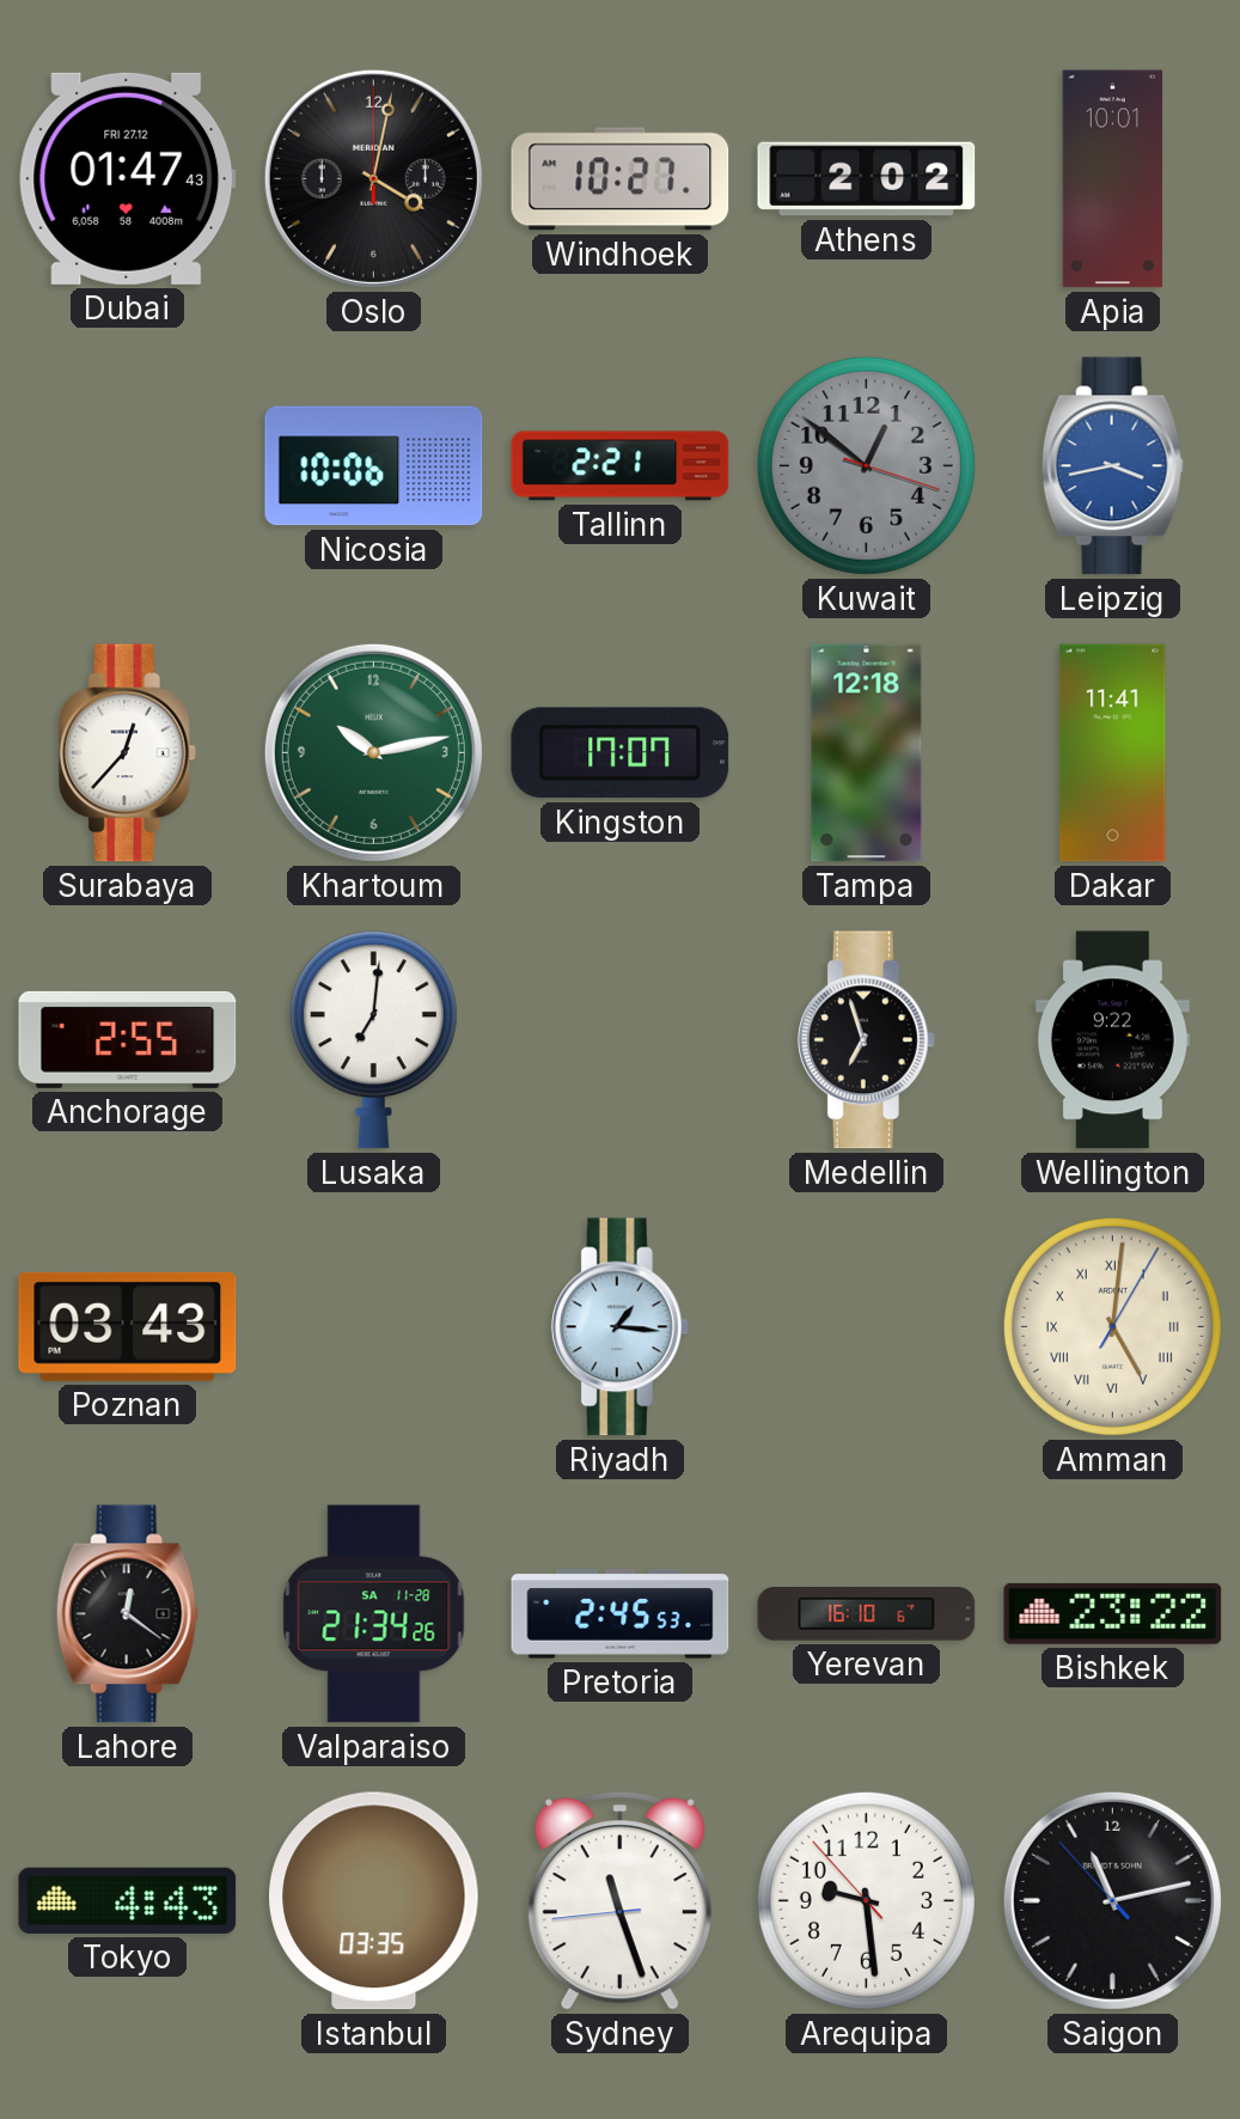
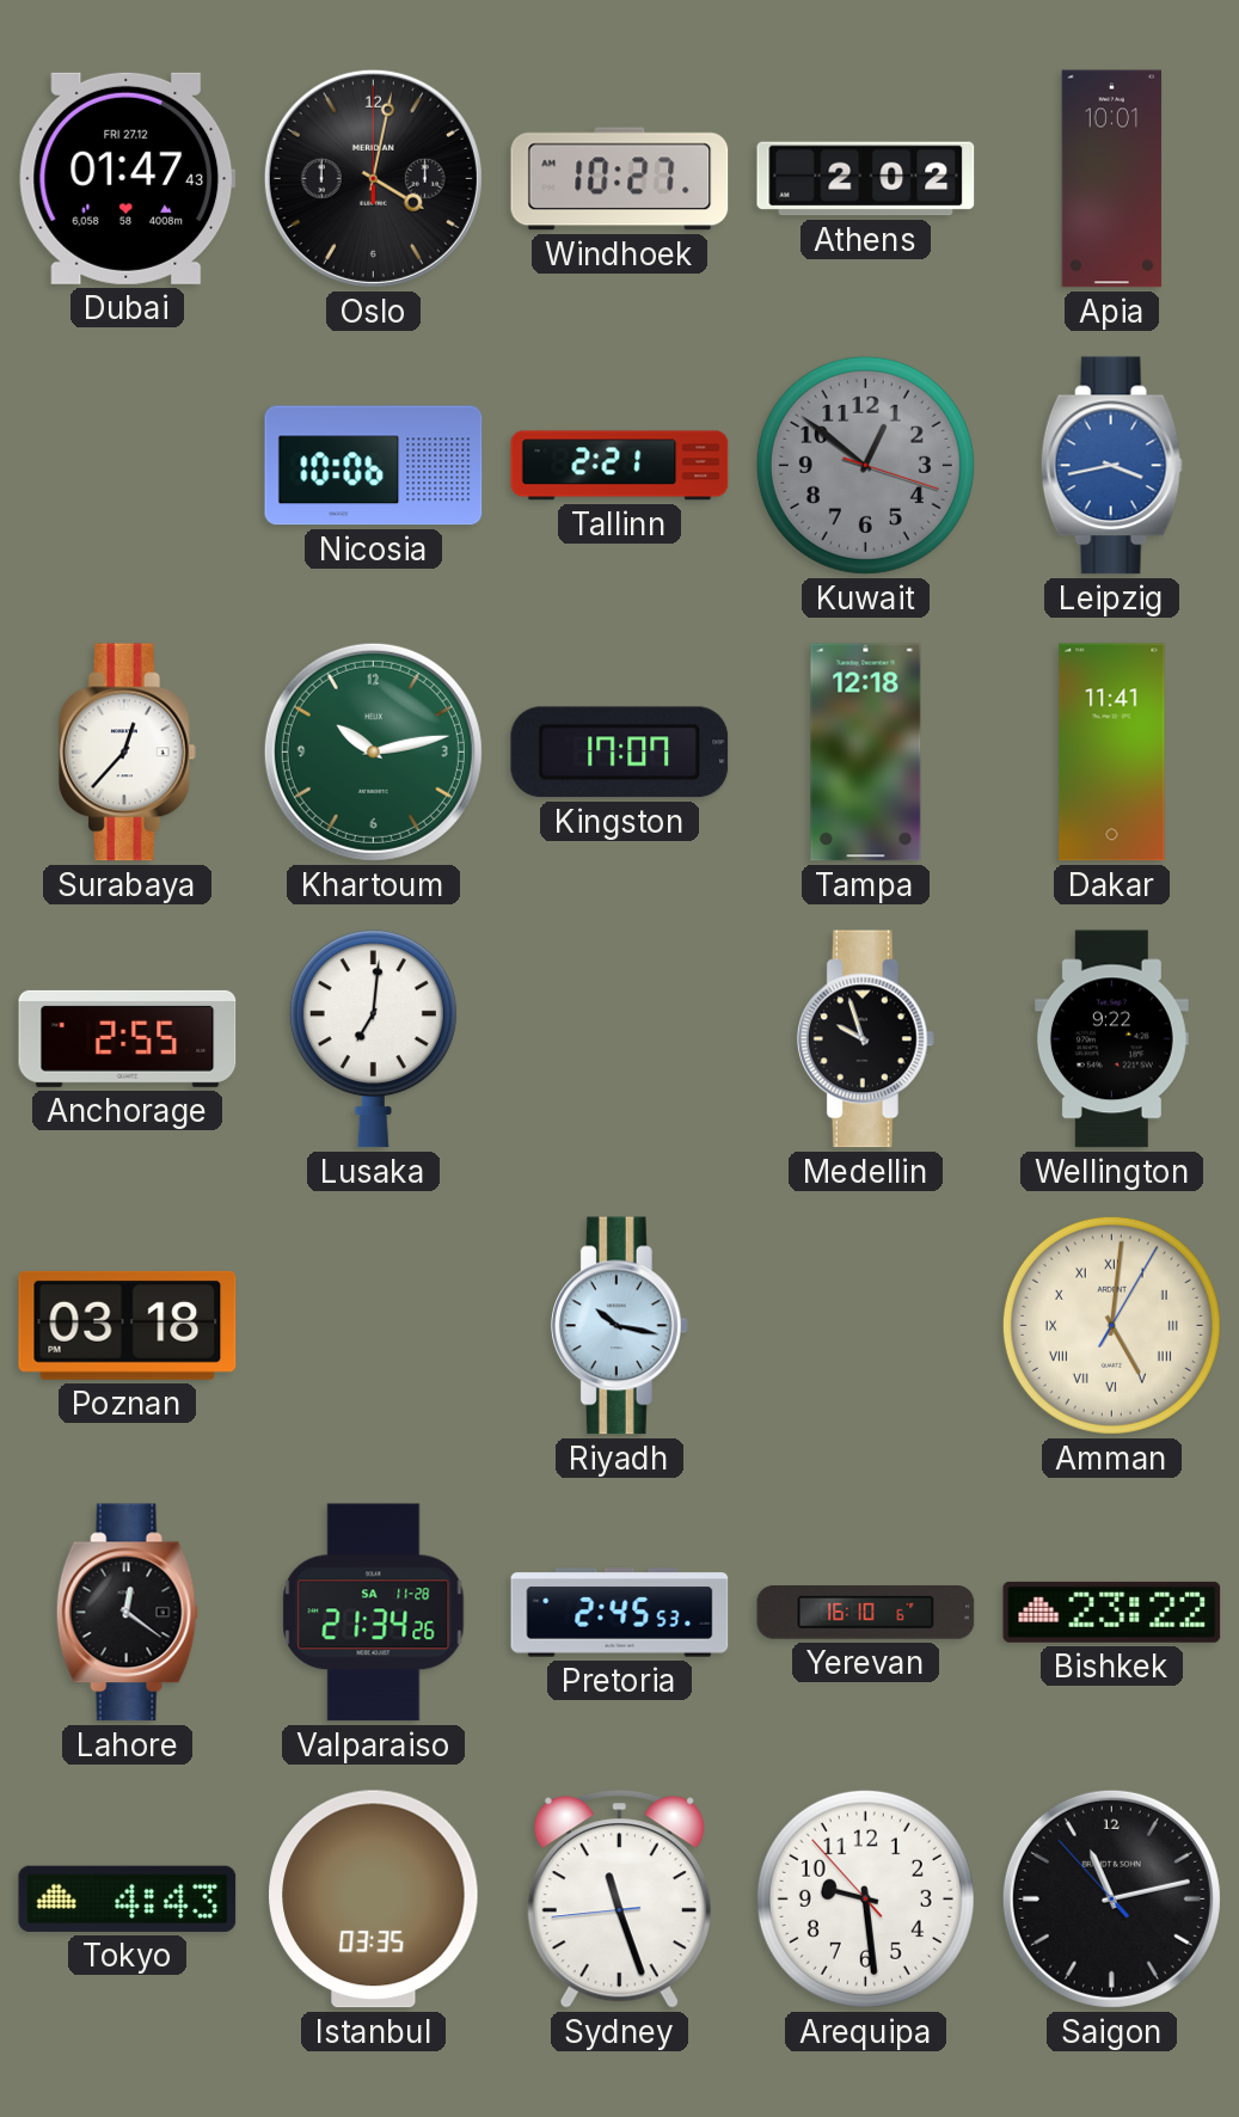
Medellin: 6:57 -> 9:57
Poznan: 03:43 -> 03:18
Riyadh: 1:16 -> 10:17
